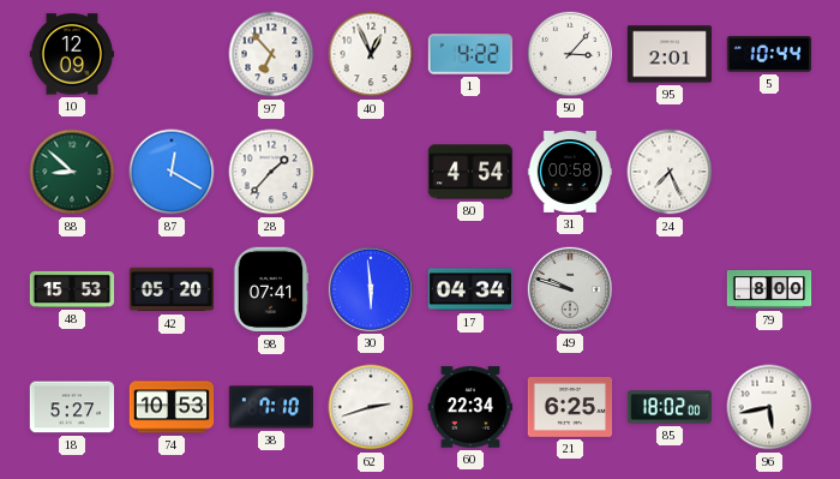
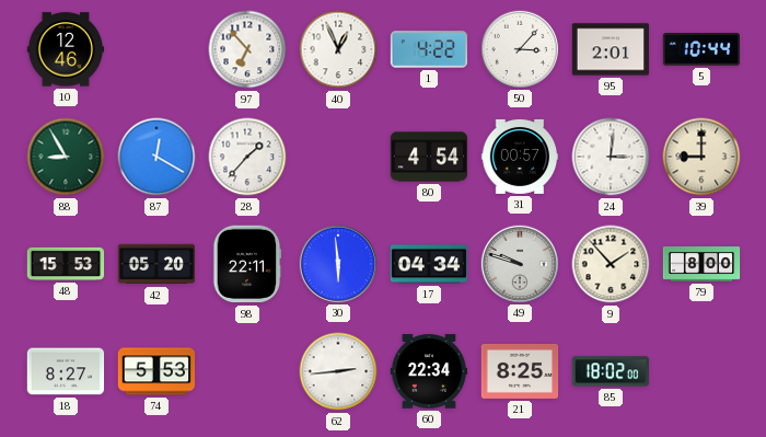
10: 12:09 -> 12:46
88: 8:52 -> 8:55
31: 00:58 -> 00:57
24: 7:26 -> 3:01
39: none -> 9:00
98: 07:41 -> 22:11
9: none -> 1:53
18: 5:27 -> 8:27
74: 10:53 -> 5:53
38: 7:10 -> none
62: 2:42 -> 2:44
21: 6:25 -> 8:25
96: 5:43 -> none
